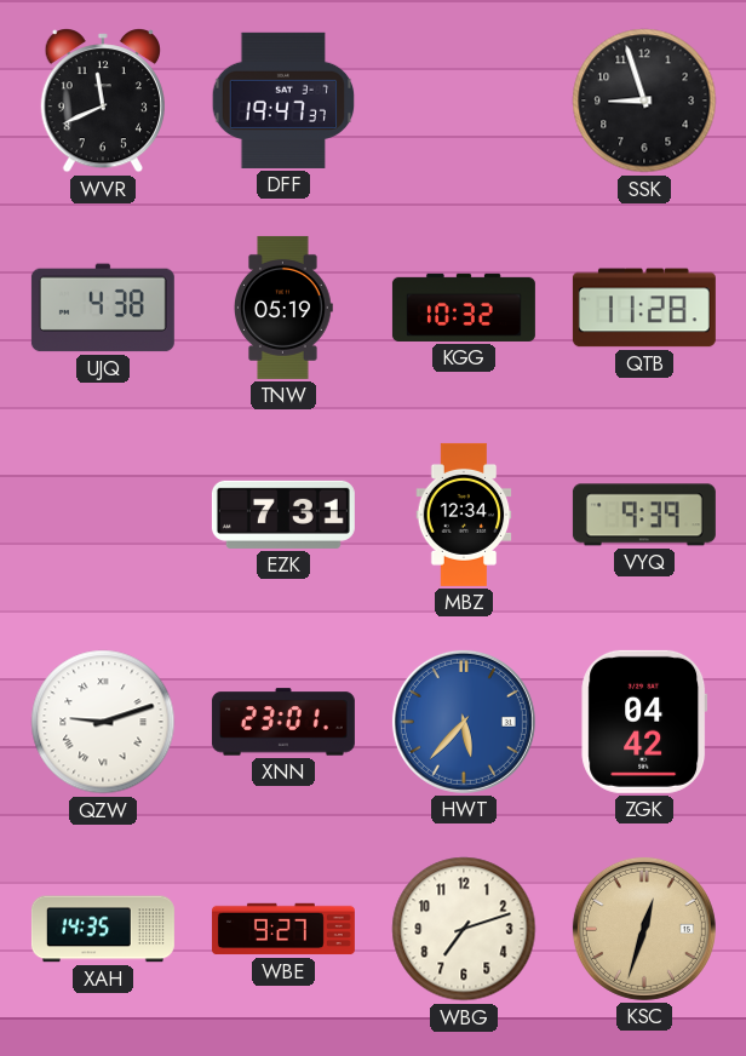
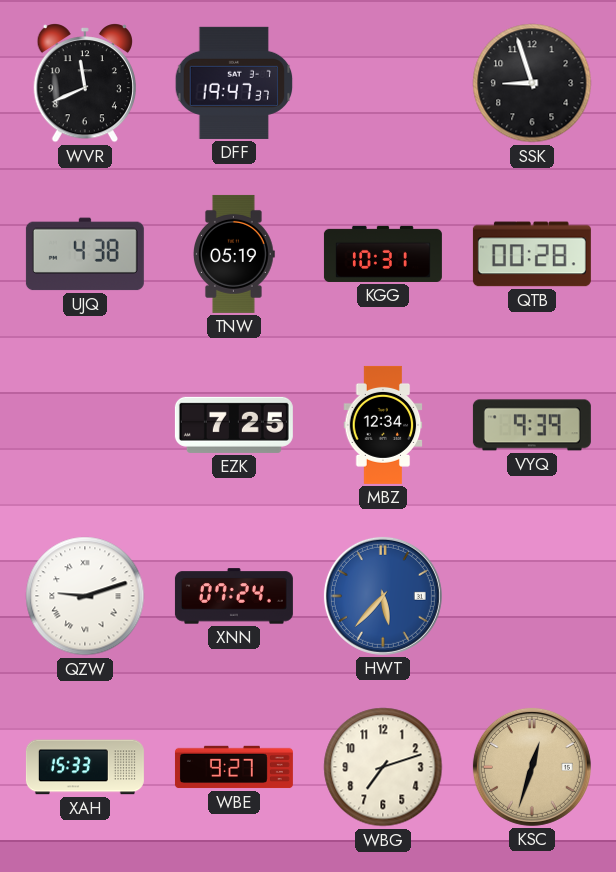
KGG: 10:32 -> 10:31
QTB: 11:28 -> 00:28
EZK: 7:31 -> 7:25
XNN: 23:01 -> 07:24
ZGK: 04:42 -> none
XAH: 14:35 -> 15:33
